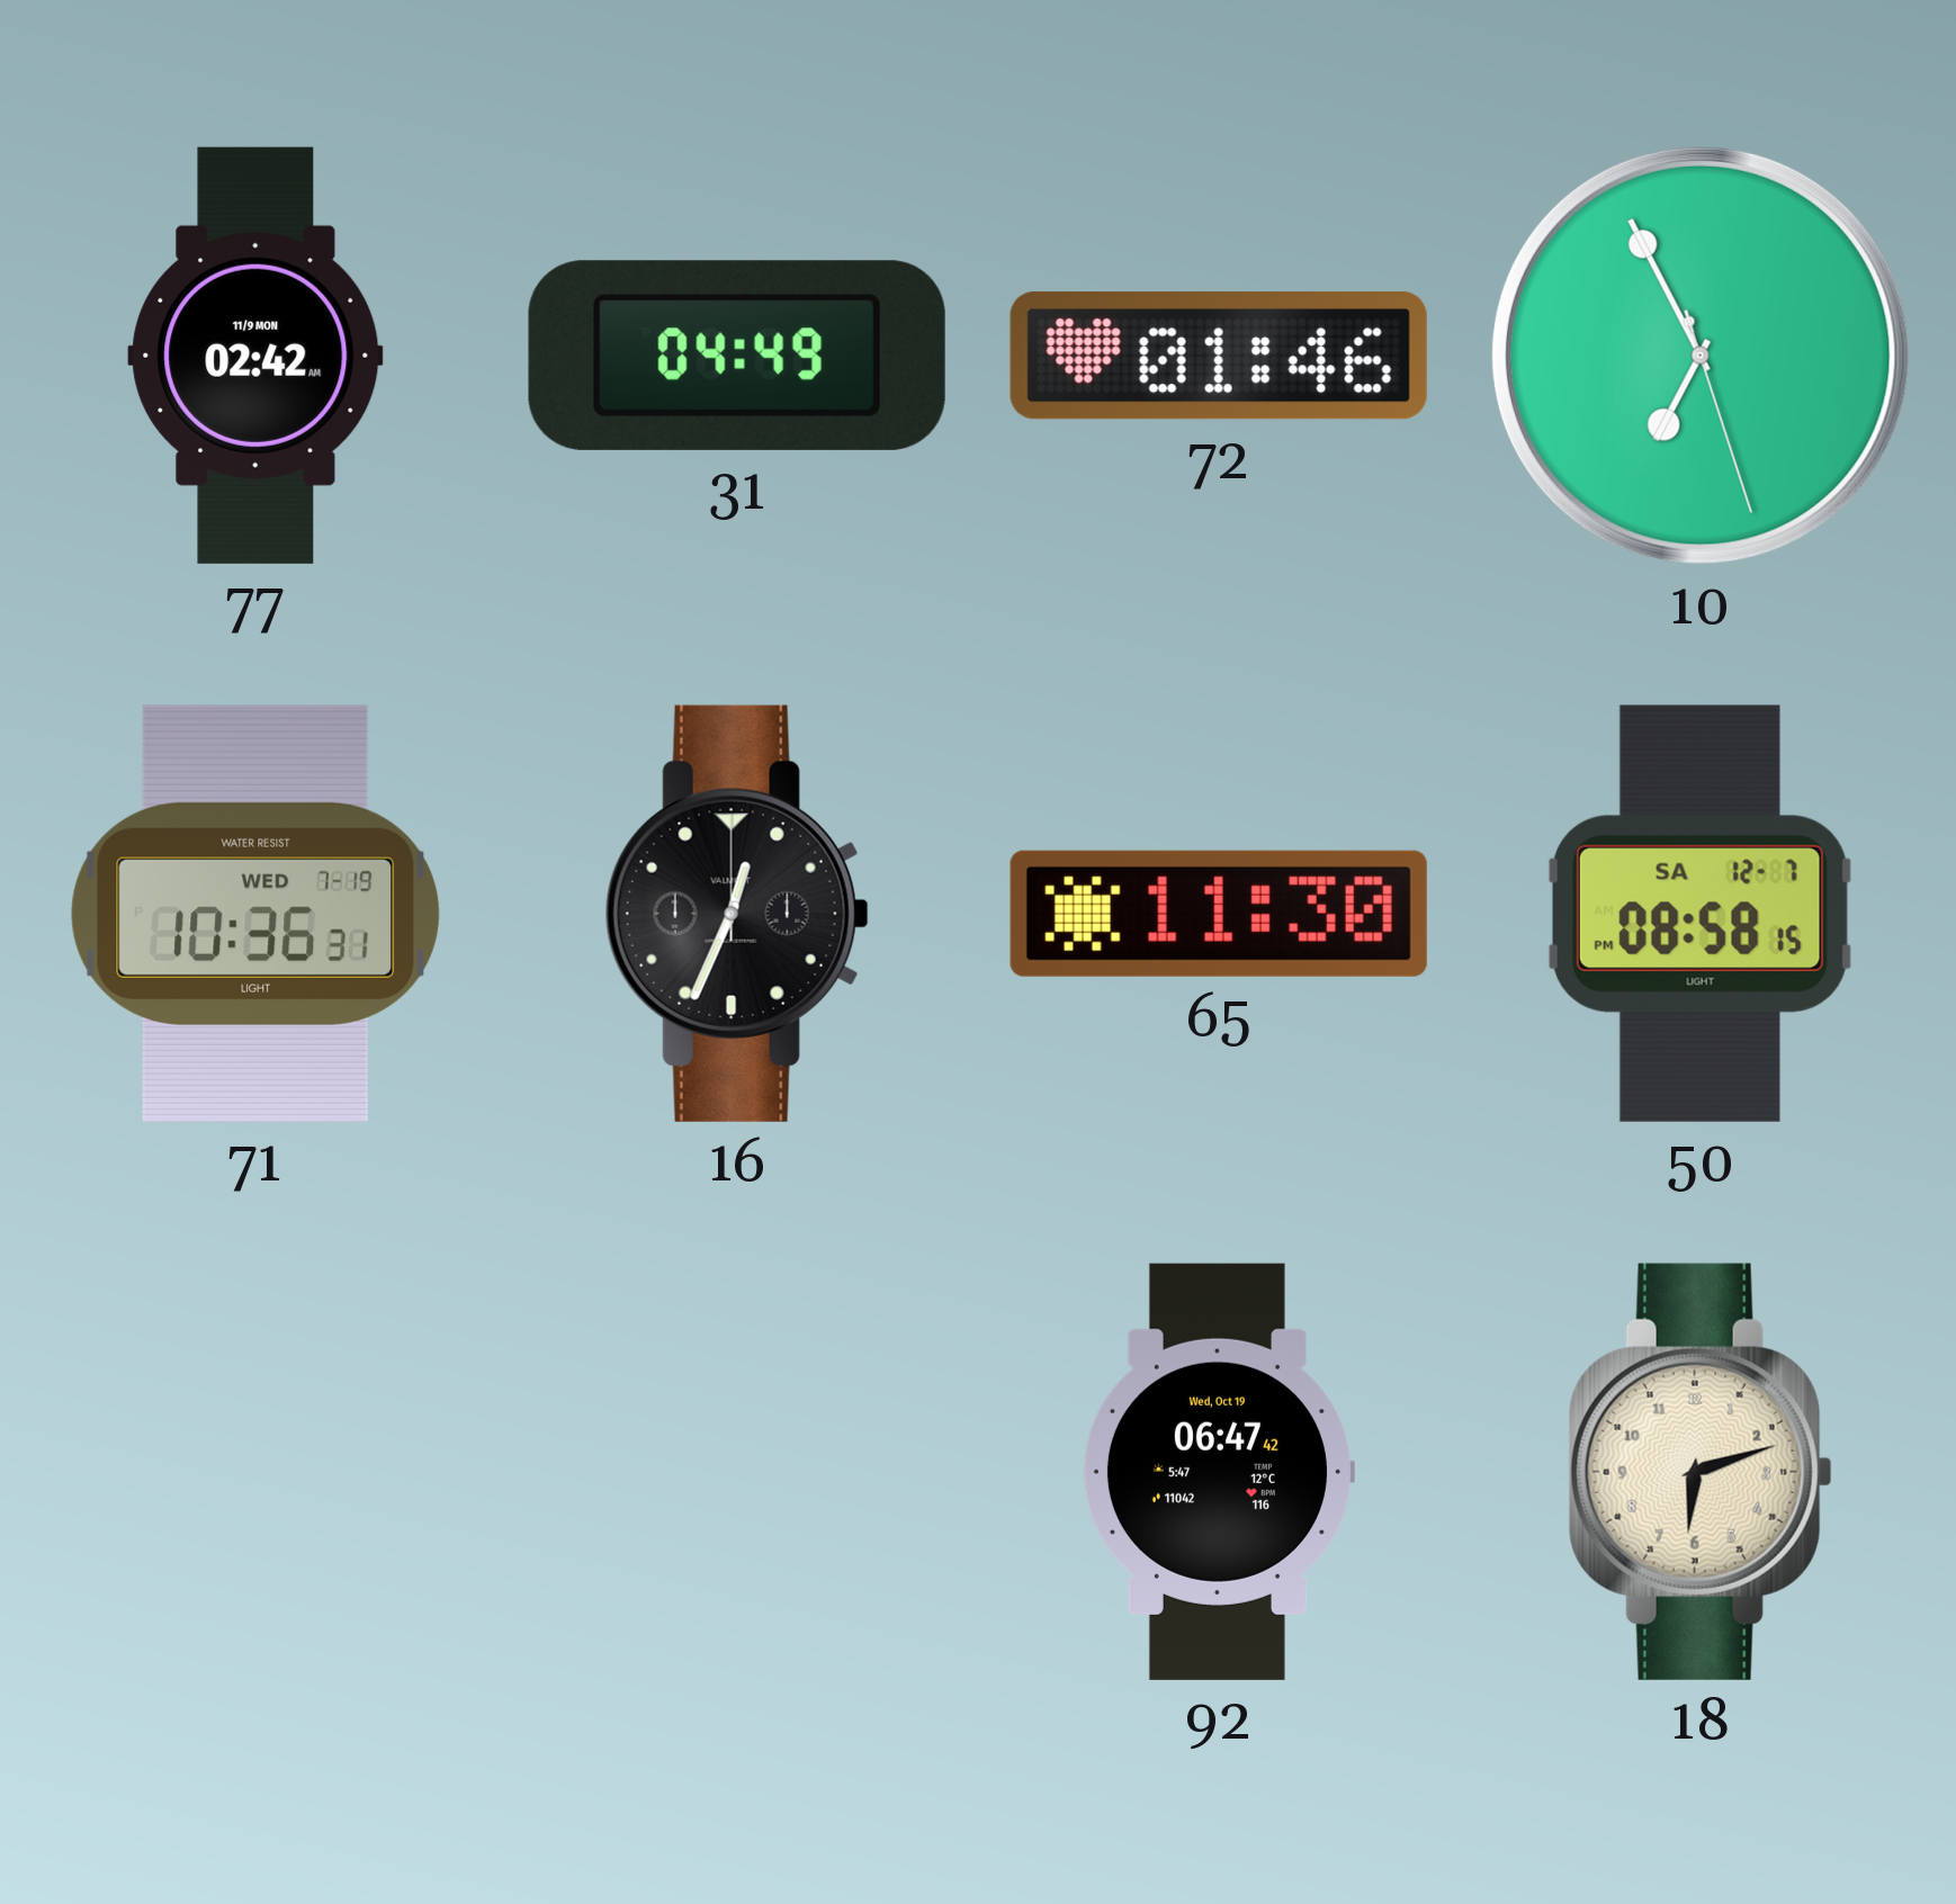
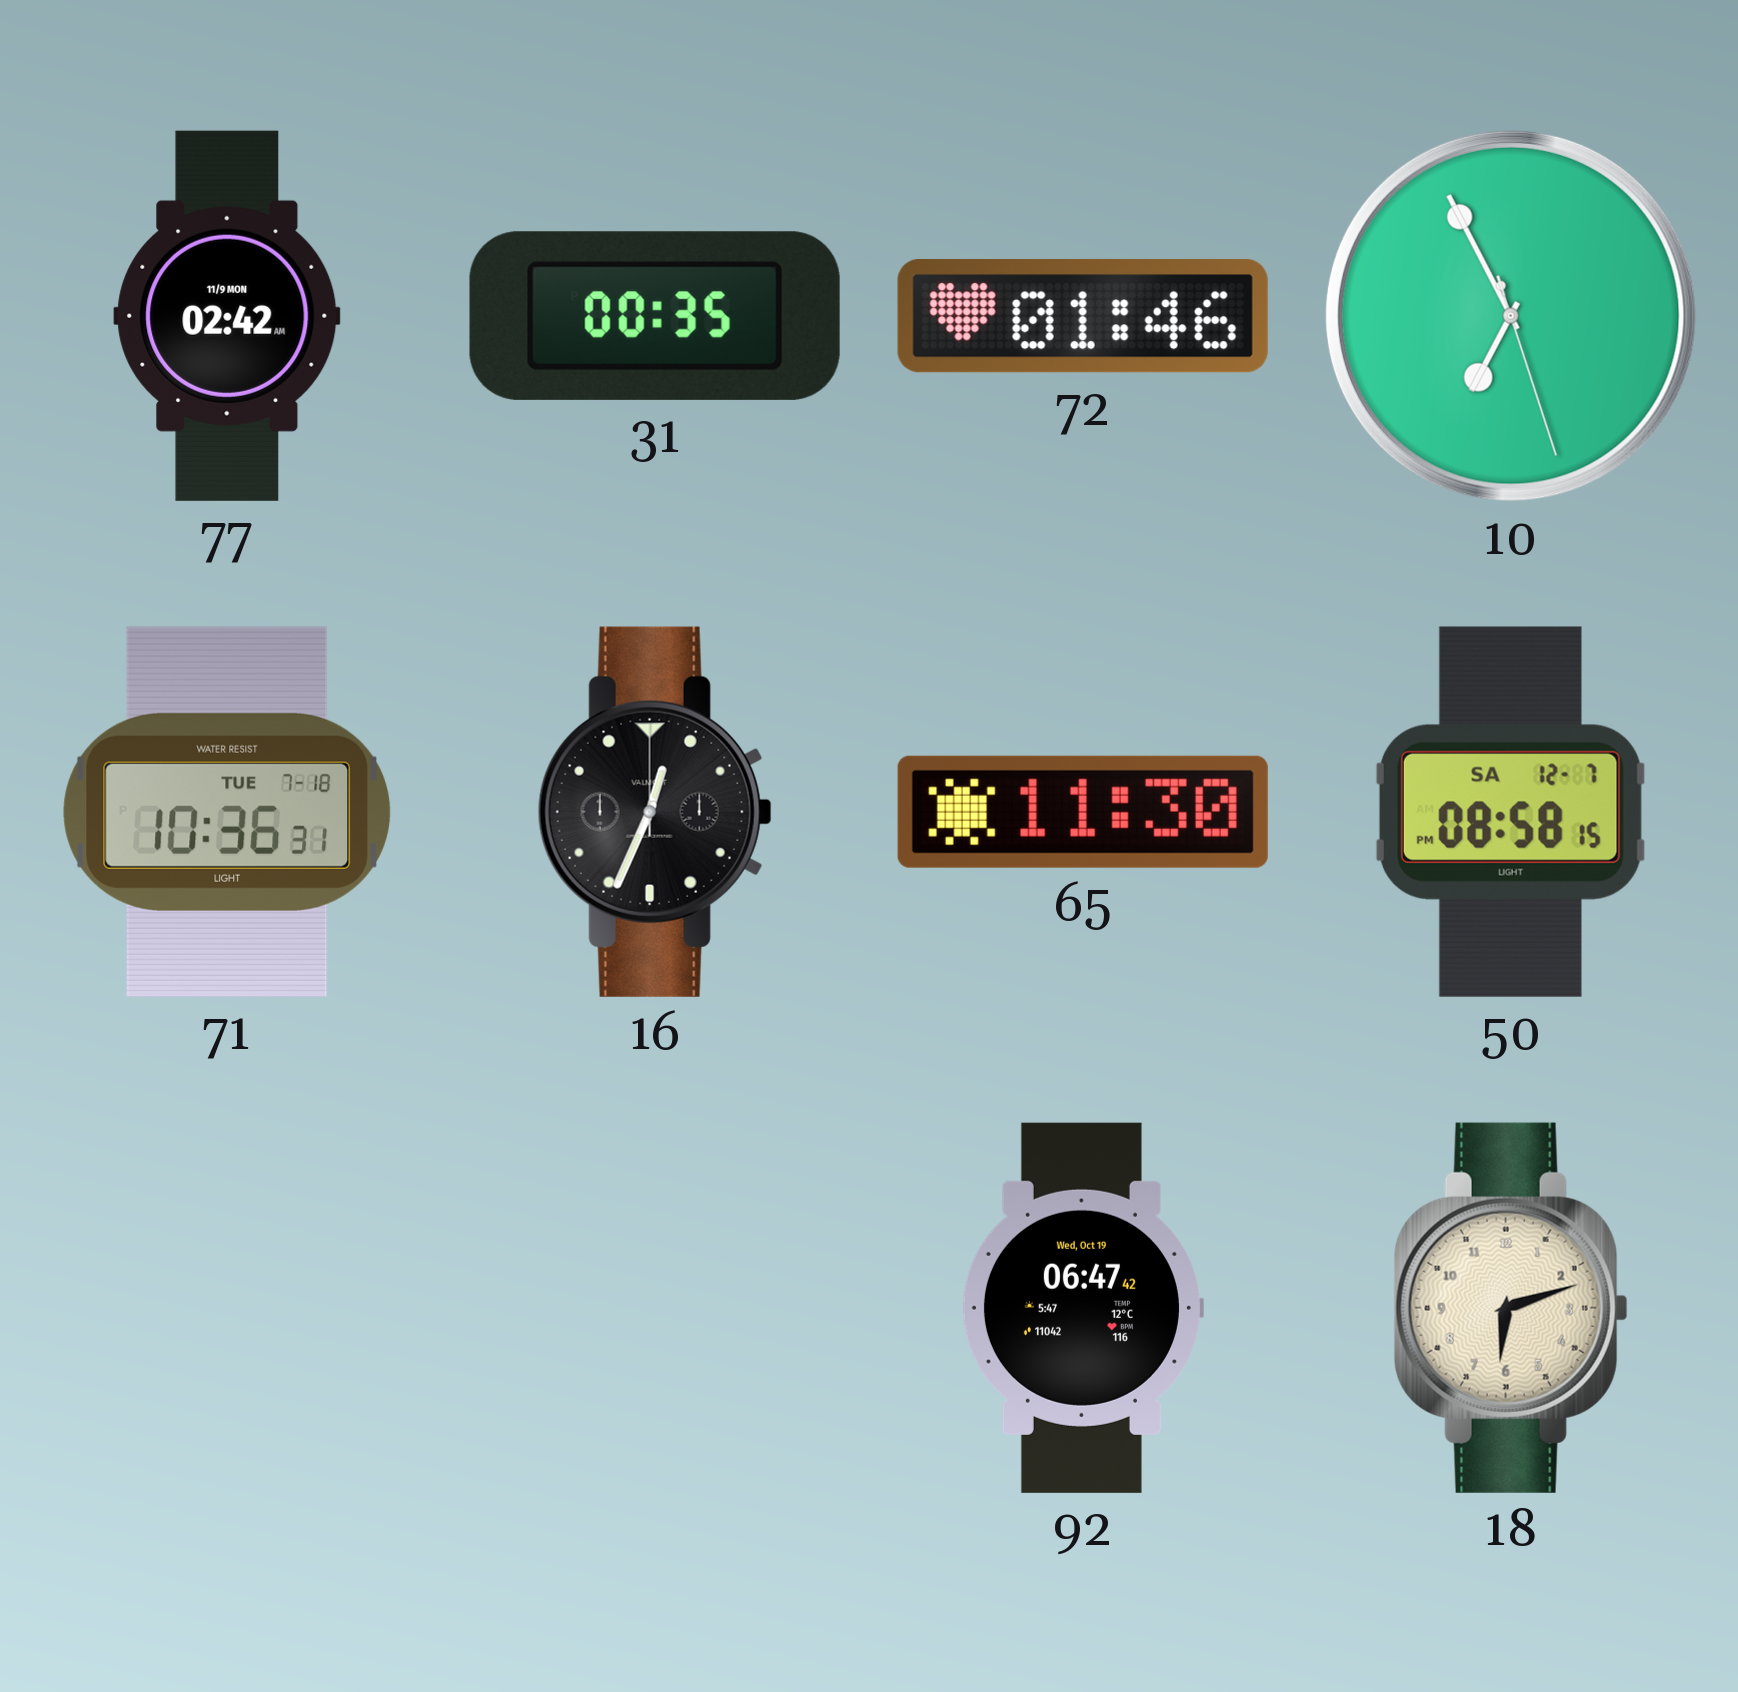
31: 04:49 -> 00:35
71 date: WED 7-19 -> TUE 7-18
